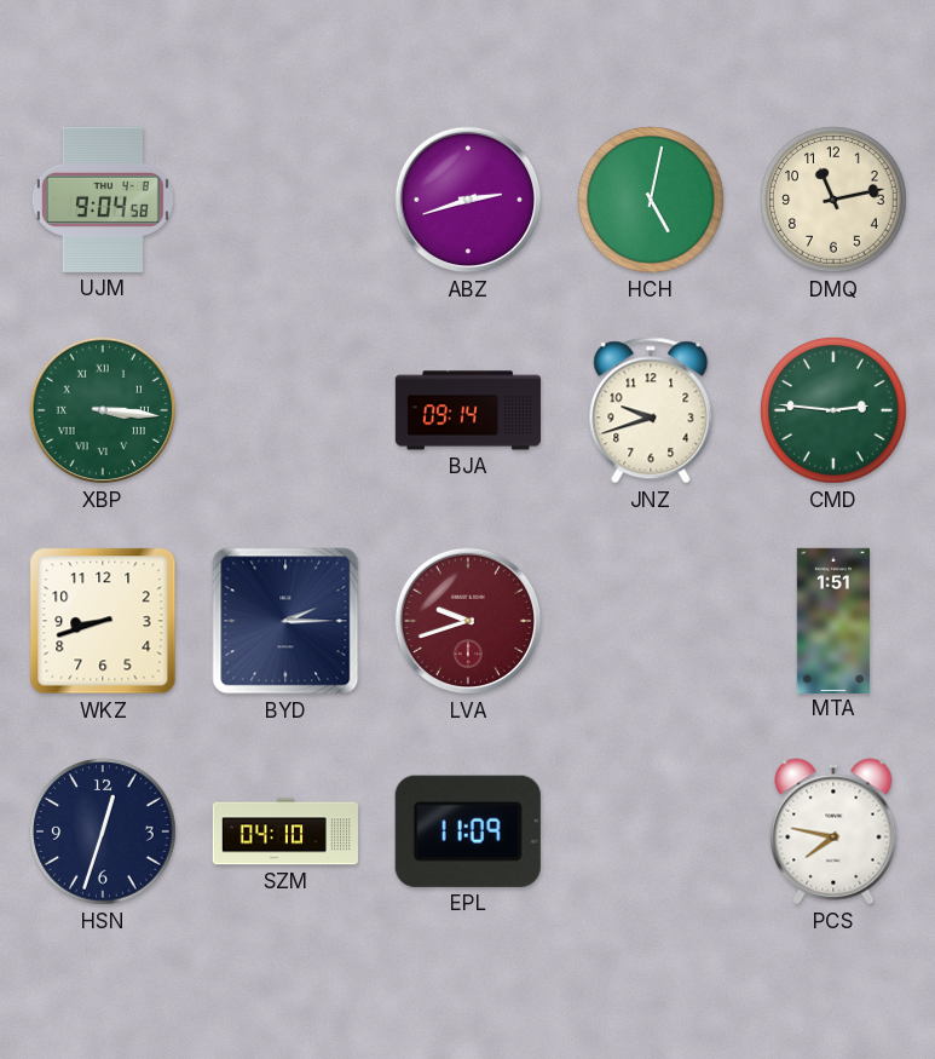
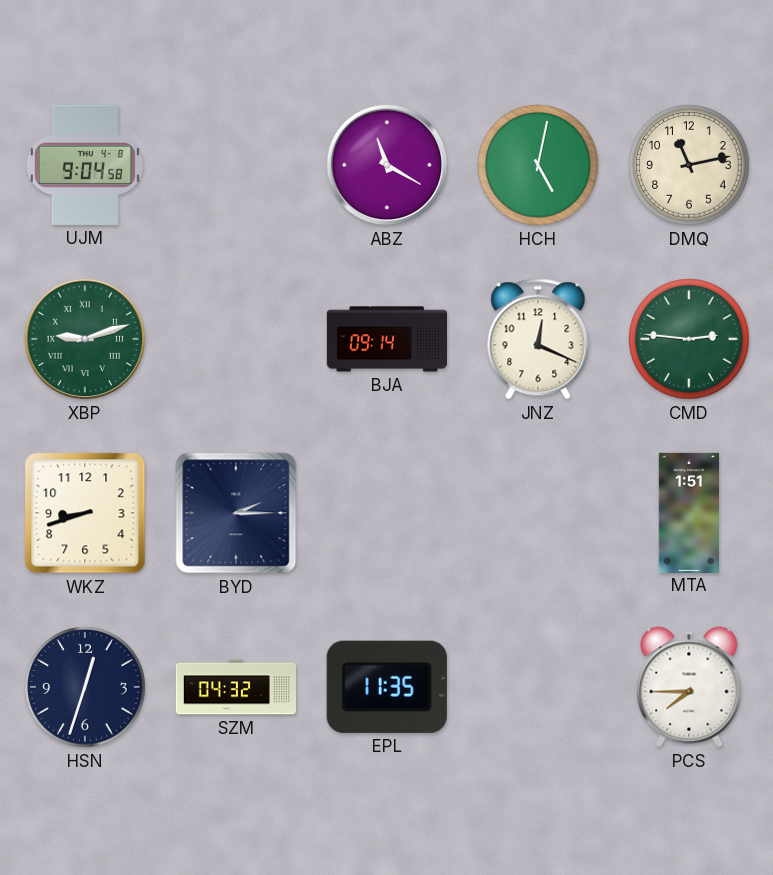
ABZ: 2:42 -> 11:20
XBP: 3:16 -> 9:12
JNZ: 9:42 -> 12:19
LVA: 9:42 -> none
SZM: 04:10 -> 04:32
EPL: 11:09 -> 11:35
PCS: 7:47 -> 7:45
